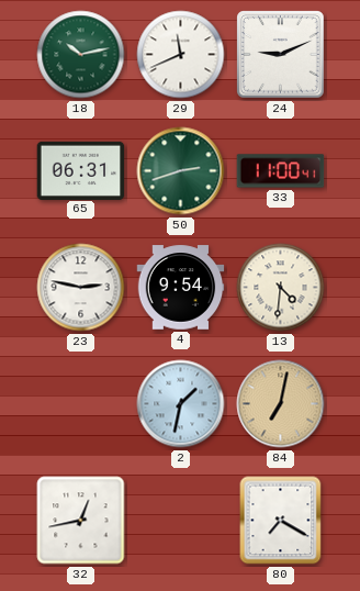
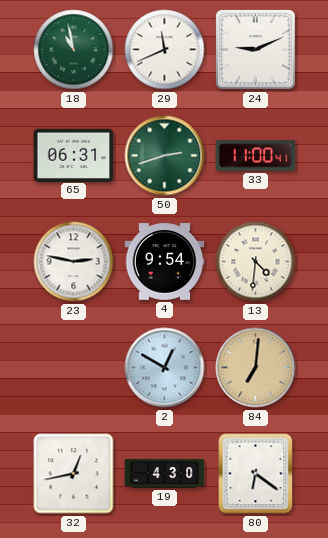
18: 10:13 -> 10:58
2: 1:32 -> 12:50
84: 7:02 -> 7:01
19: none -> 4:30
80: 7:20 -> 6:21
